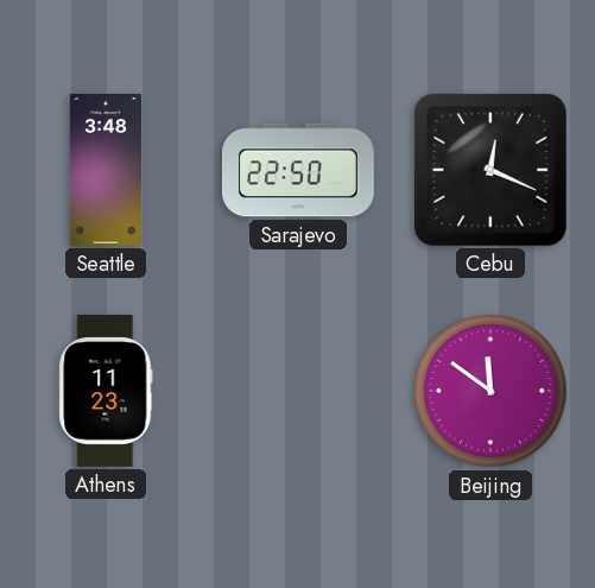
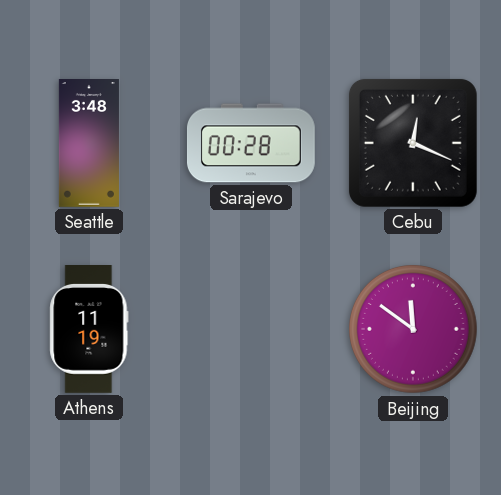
Sarajevo: 22:50 -> 00:28
Athens: 11:23 -> 11:19
